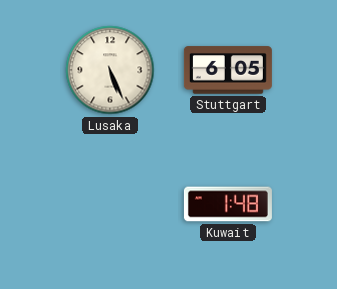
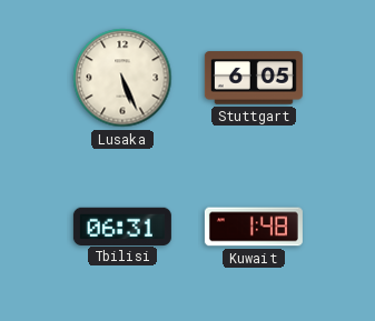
Tbilisi: none -> 06:31
